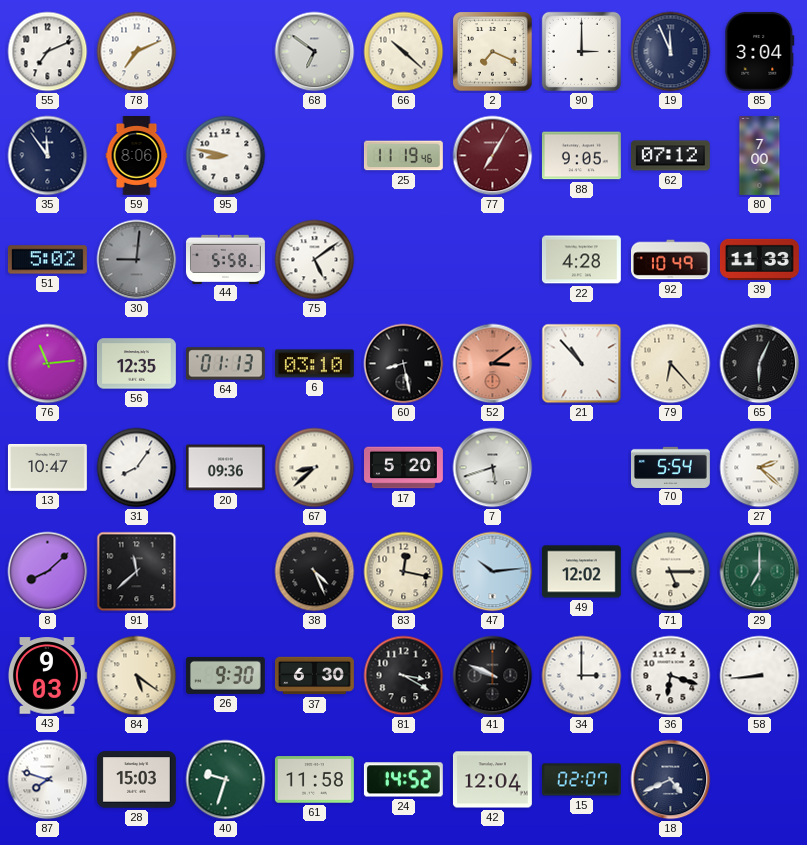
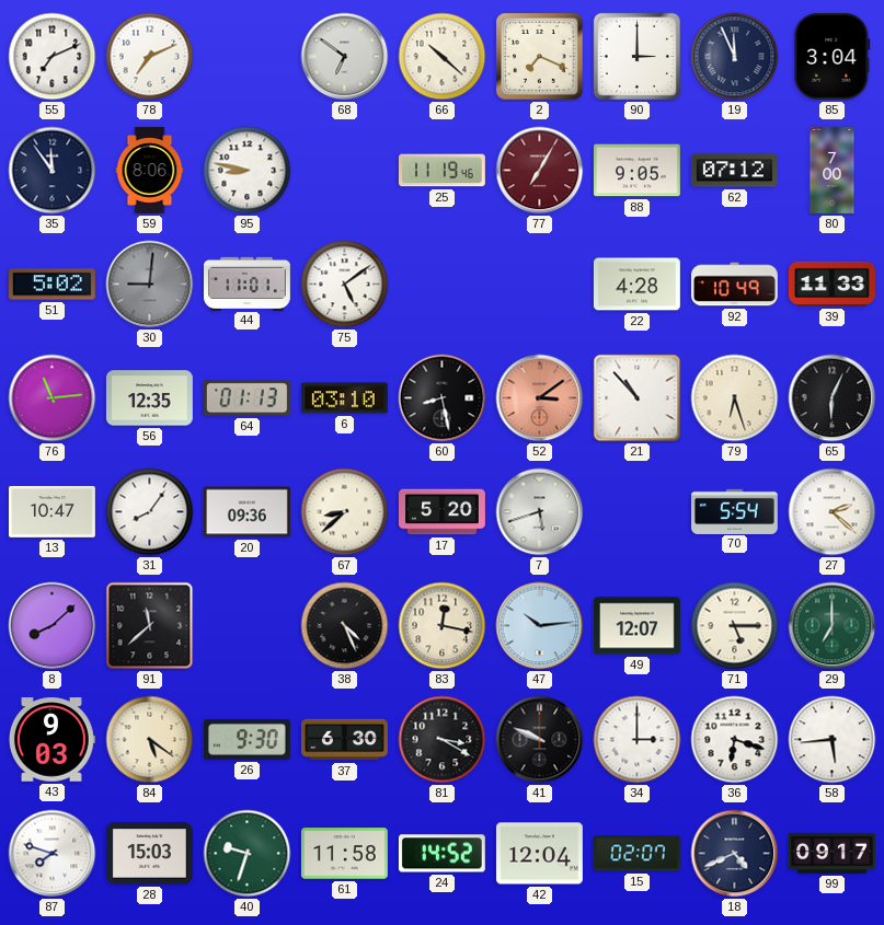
44: 5:58 -> 11:01
79: 6:23 -> 6:27
49: 12:02 -> 12:07
58: 8:44 -> 5:44
99: none -> 09:17
